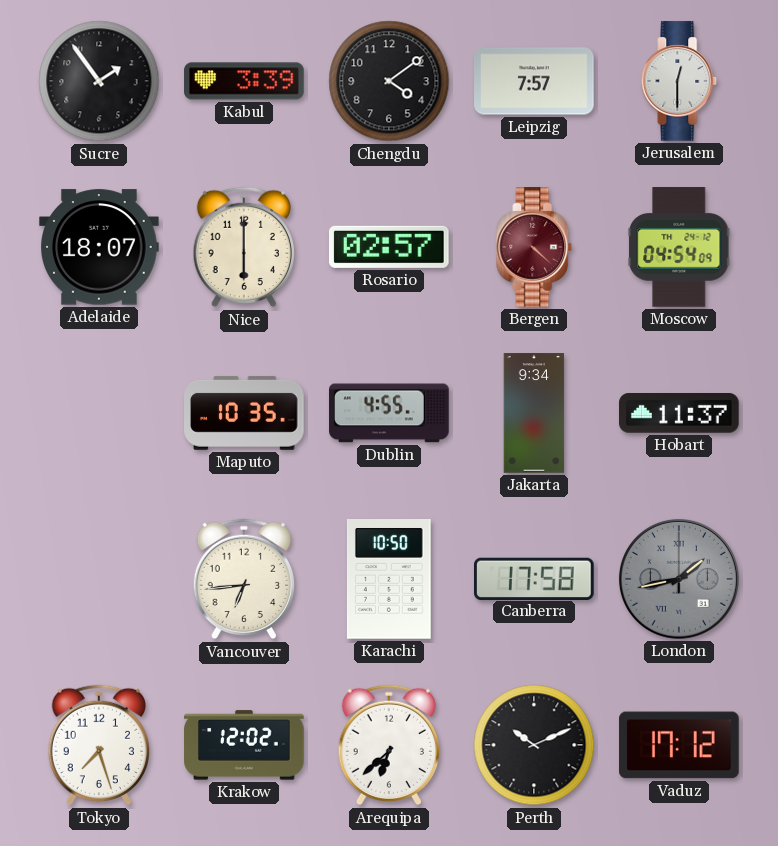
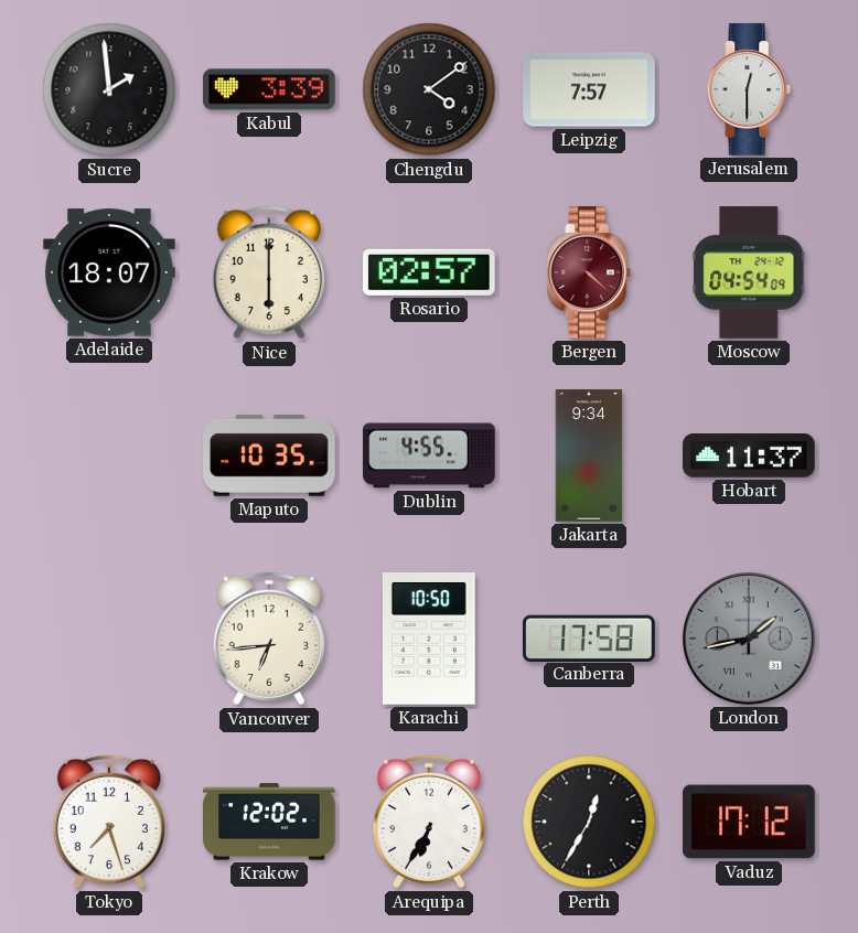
Sucre: 1:54 -> 1:59
Arequipa: 6:38 -> 6:35
Perth: 10:11 -> 12:35
